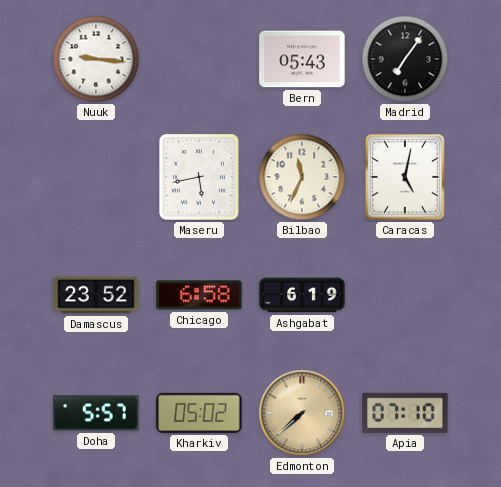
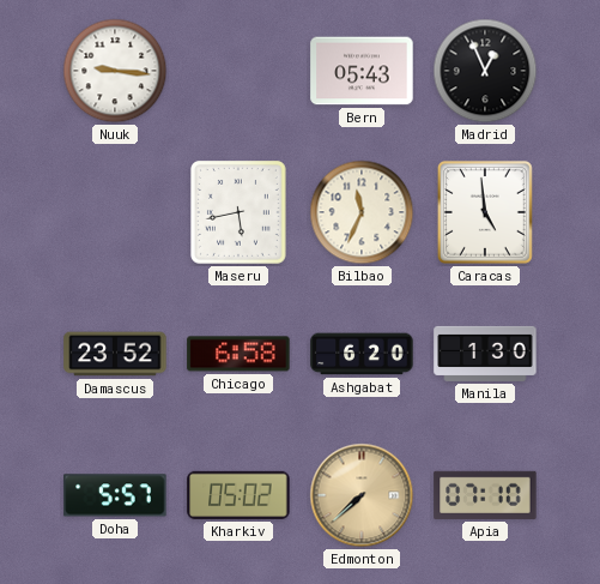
Madrid: 7:06 -> 12:56
Caracas: 5:02 -> 4:59
Ashgabat: 6:19 -> 6:20
Manila: none -> 1:30
